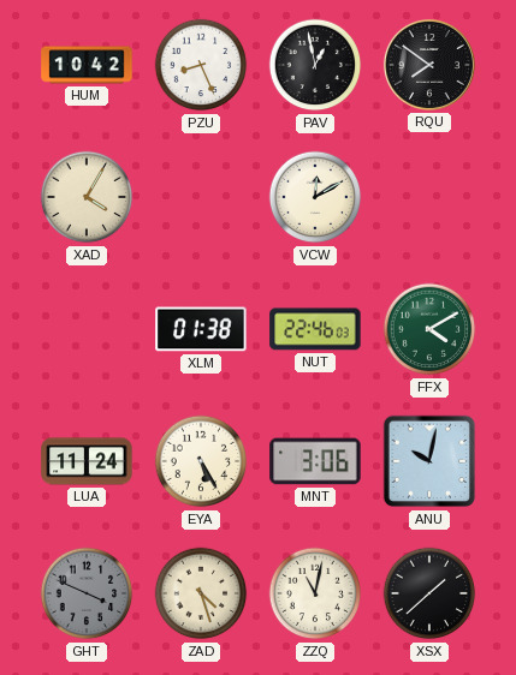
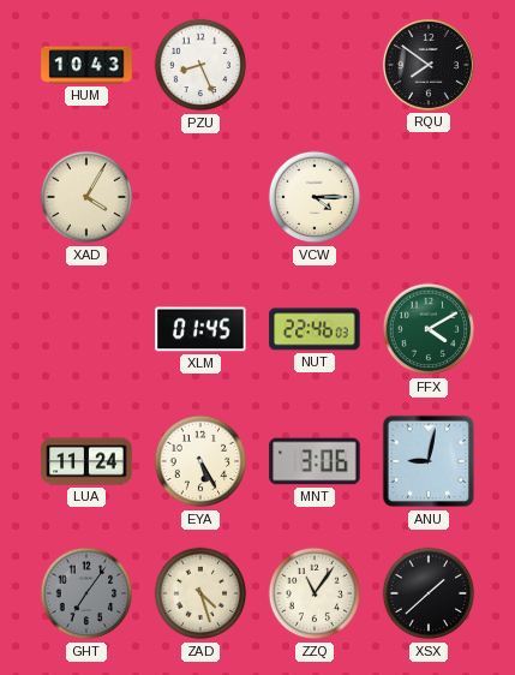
HUM: 10:42 -> 10:43
PAV: 12:58 -> none
VCW: 12:10 -> 4:15
XLM: 01:38 -> 01:45
ANU: 10:02 -> 9:02
GHT: 3:49 -> 7:06
ZZQ: 11:02 -> 11:06
